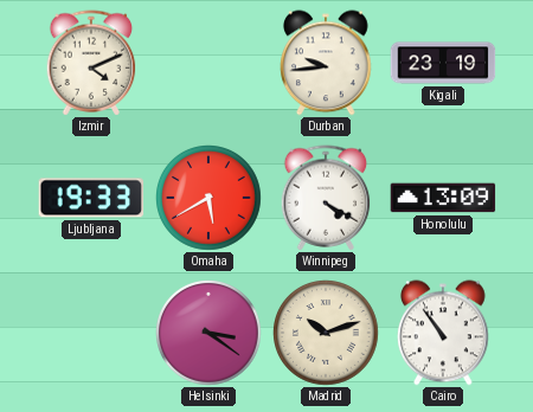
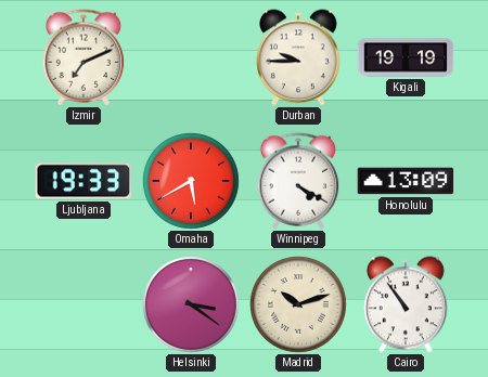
Izmir: 4:11 -> 7:11
Durban: 9:44 -> 9:45
Kigali: 23:19 -> 19:19
